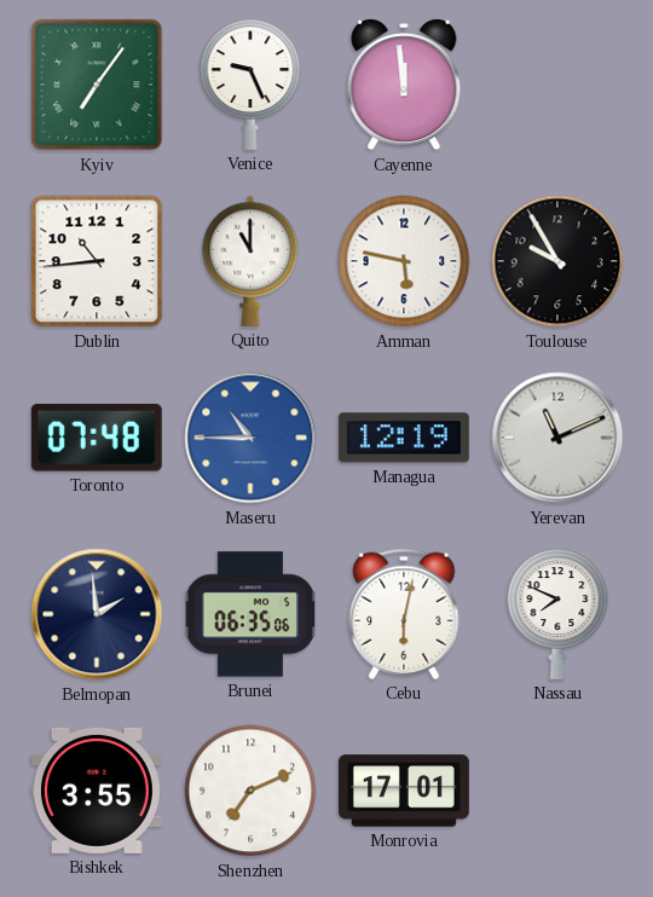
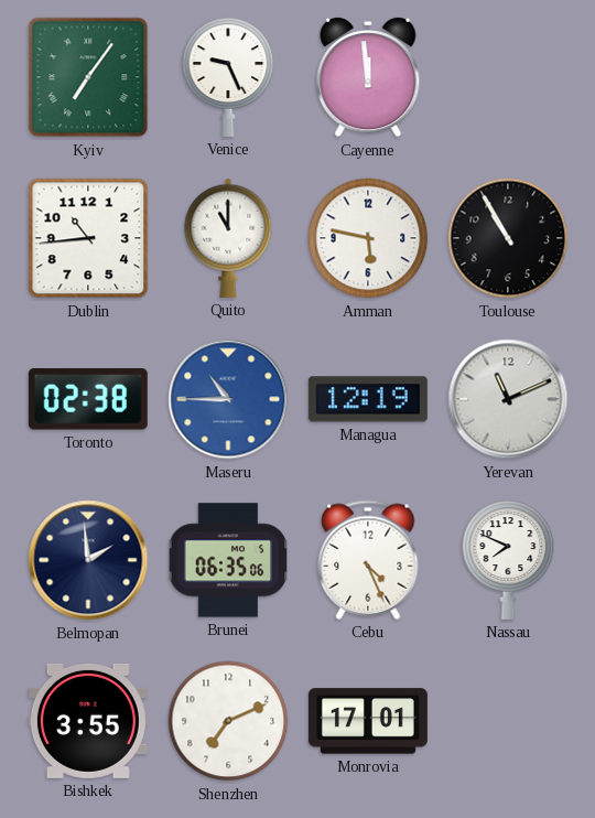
Toulouse: 9:55 -> 10:55
Toronto: 07:48 -> 02:38
Cebu: 6:02 -> 4:26
